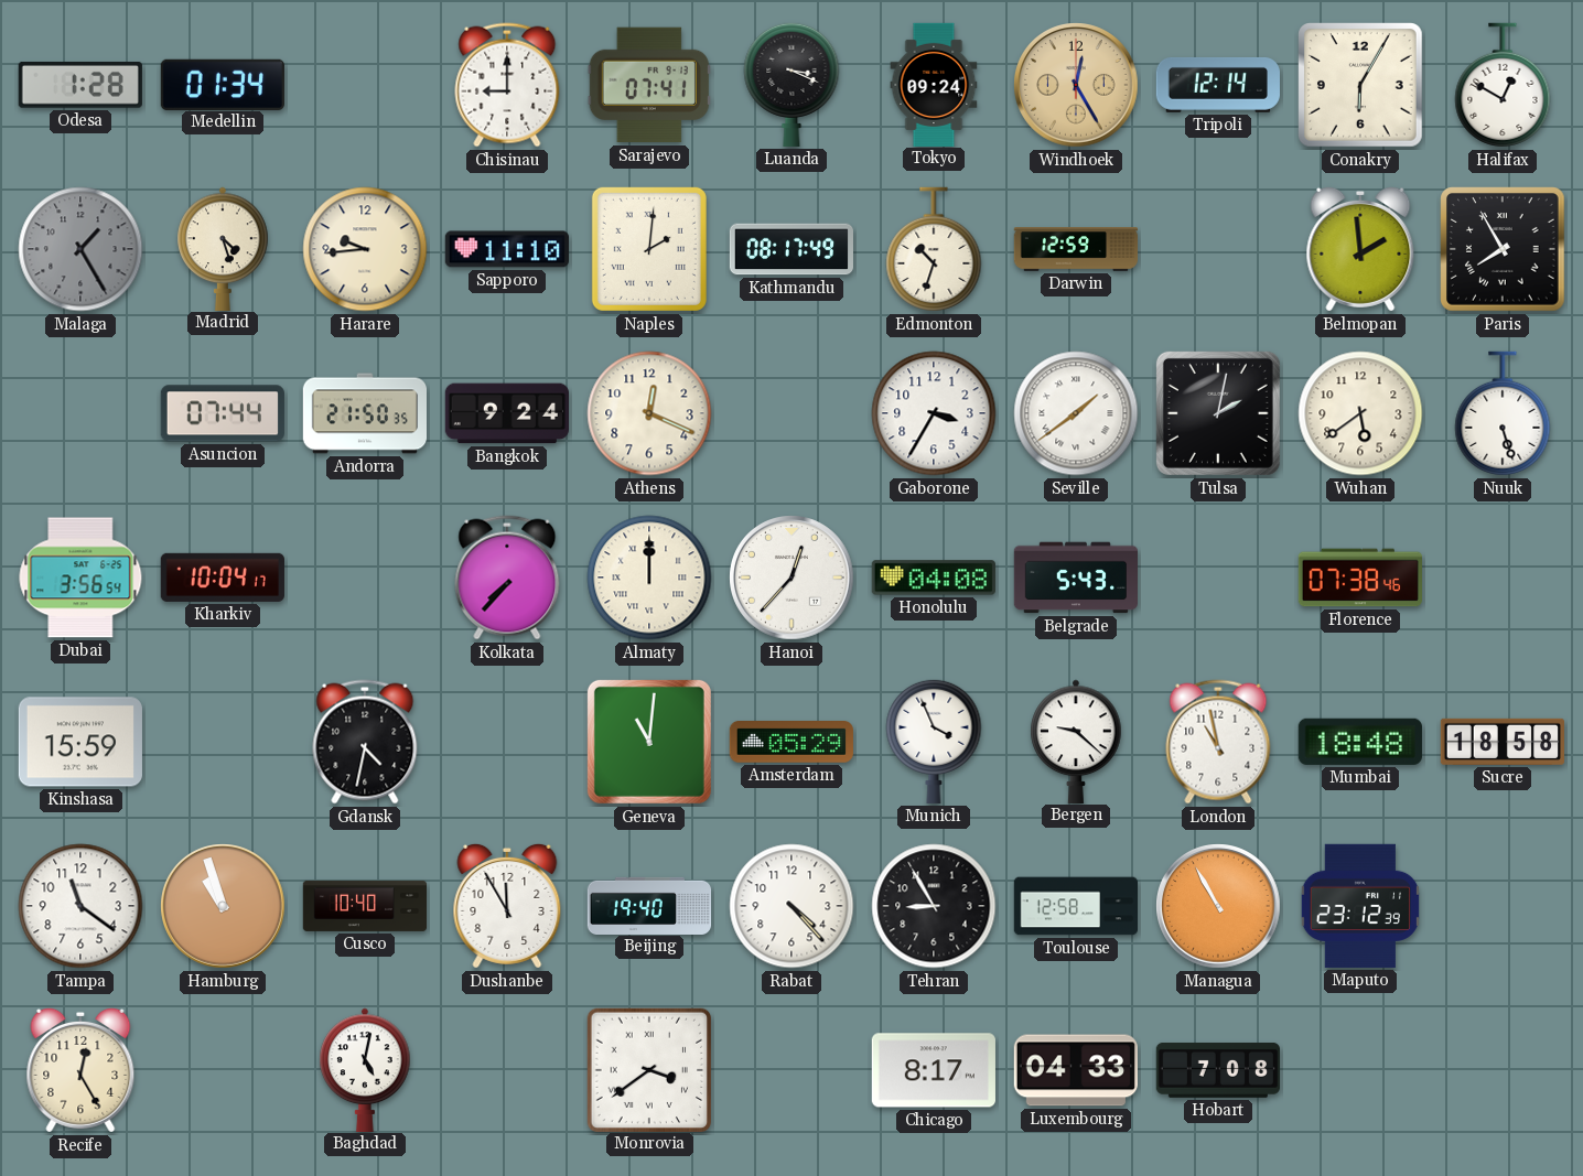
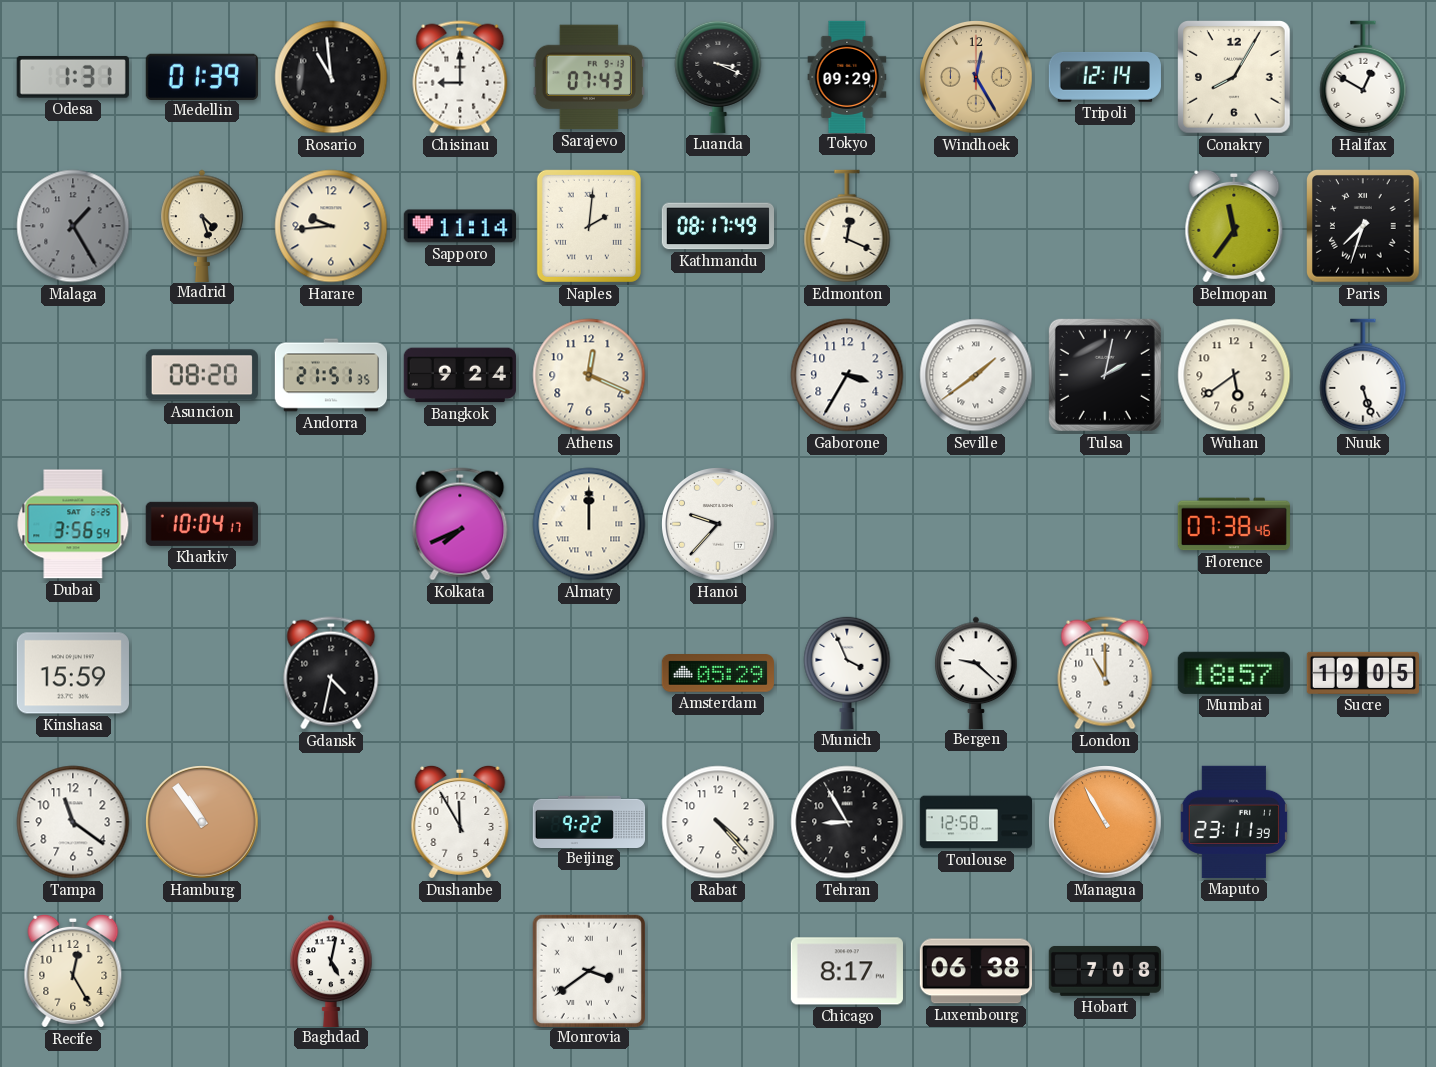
Odesa: 1:28 -> 1:31
Medellin: 01:34 -> 01:39
Rosario: none -> 10:59
Sarajevo: 07:41 -> 07:43
Tokyo: 09:24 -> 09:29
Conakry: 6:05 -> 8:05
Sapporo: 11:10 -> 11:14
Edmonton: 10:33 -> 12:19
Darwin: 12:59 -> none
Belmopan: 1:59 -> 11:36
Paris: 7:55 -> 7:33
Asuncion: 07:44 -> 08:20
Andorra: 21:50 -> 21:51
Kolkata: 7:37 -> 7:41
Hanoi: 12:37 -> 9:37
Honolulu: 04:08 -> none
Belgrade: 5:43 -> none
Geneva: 11:01 -> none
London: 10:58 -> 11:00
Mumbai: 18:48 -> 18:57
Sucre: 18:58 -> 19:05
Hamburg: 10:57 -> 10:54
Cusco: 10:40 -> none
Beijing: 19:40 -> 9:22
Maputo: 23:12 -> 23:11
Luxembourg: 04:33 -> 06:38
